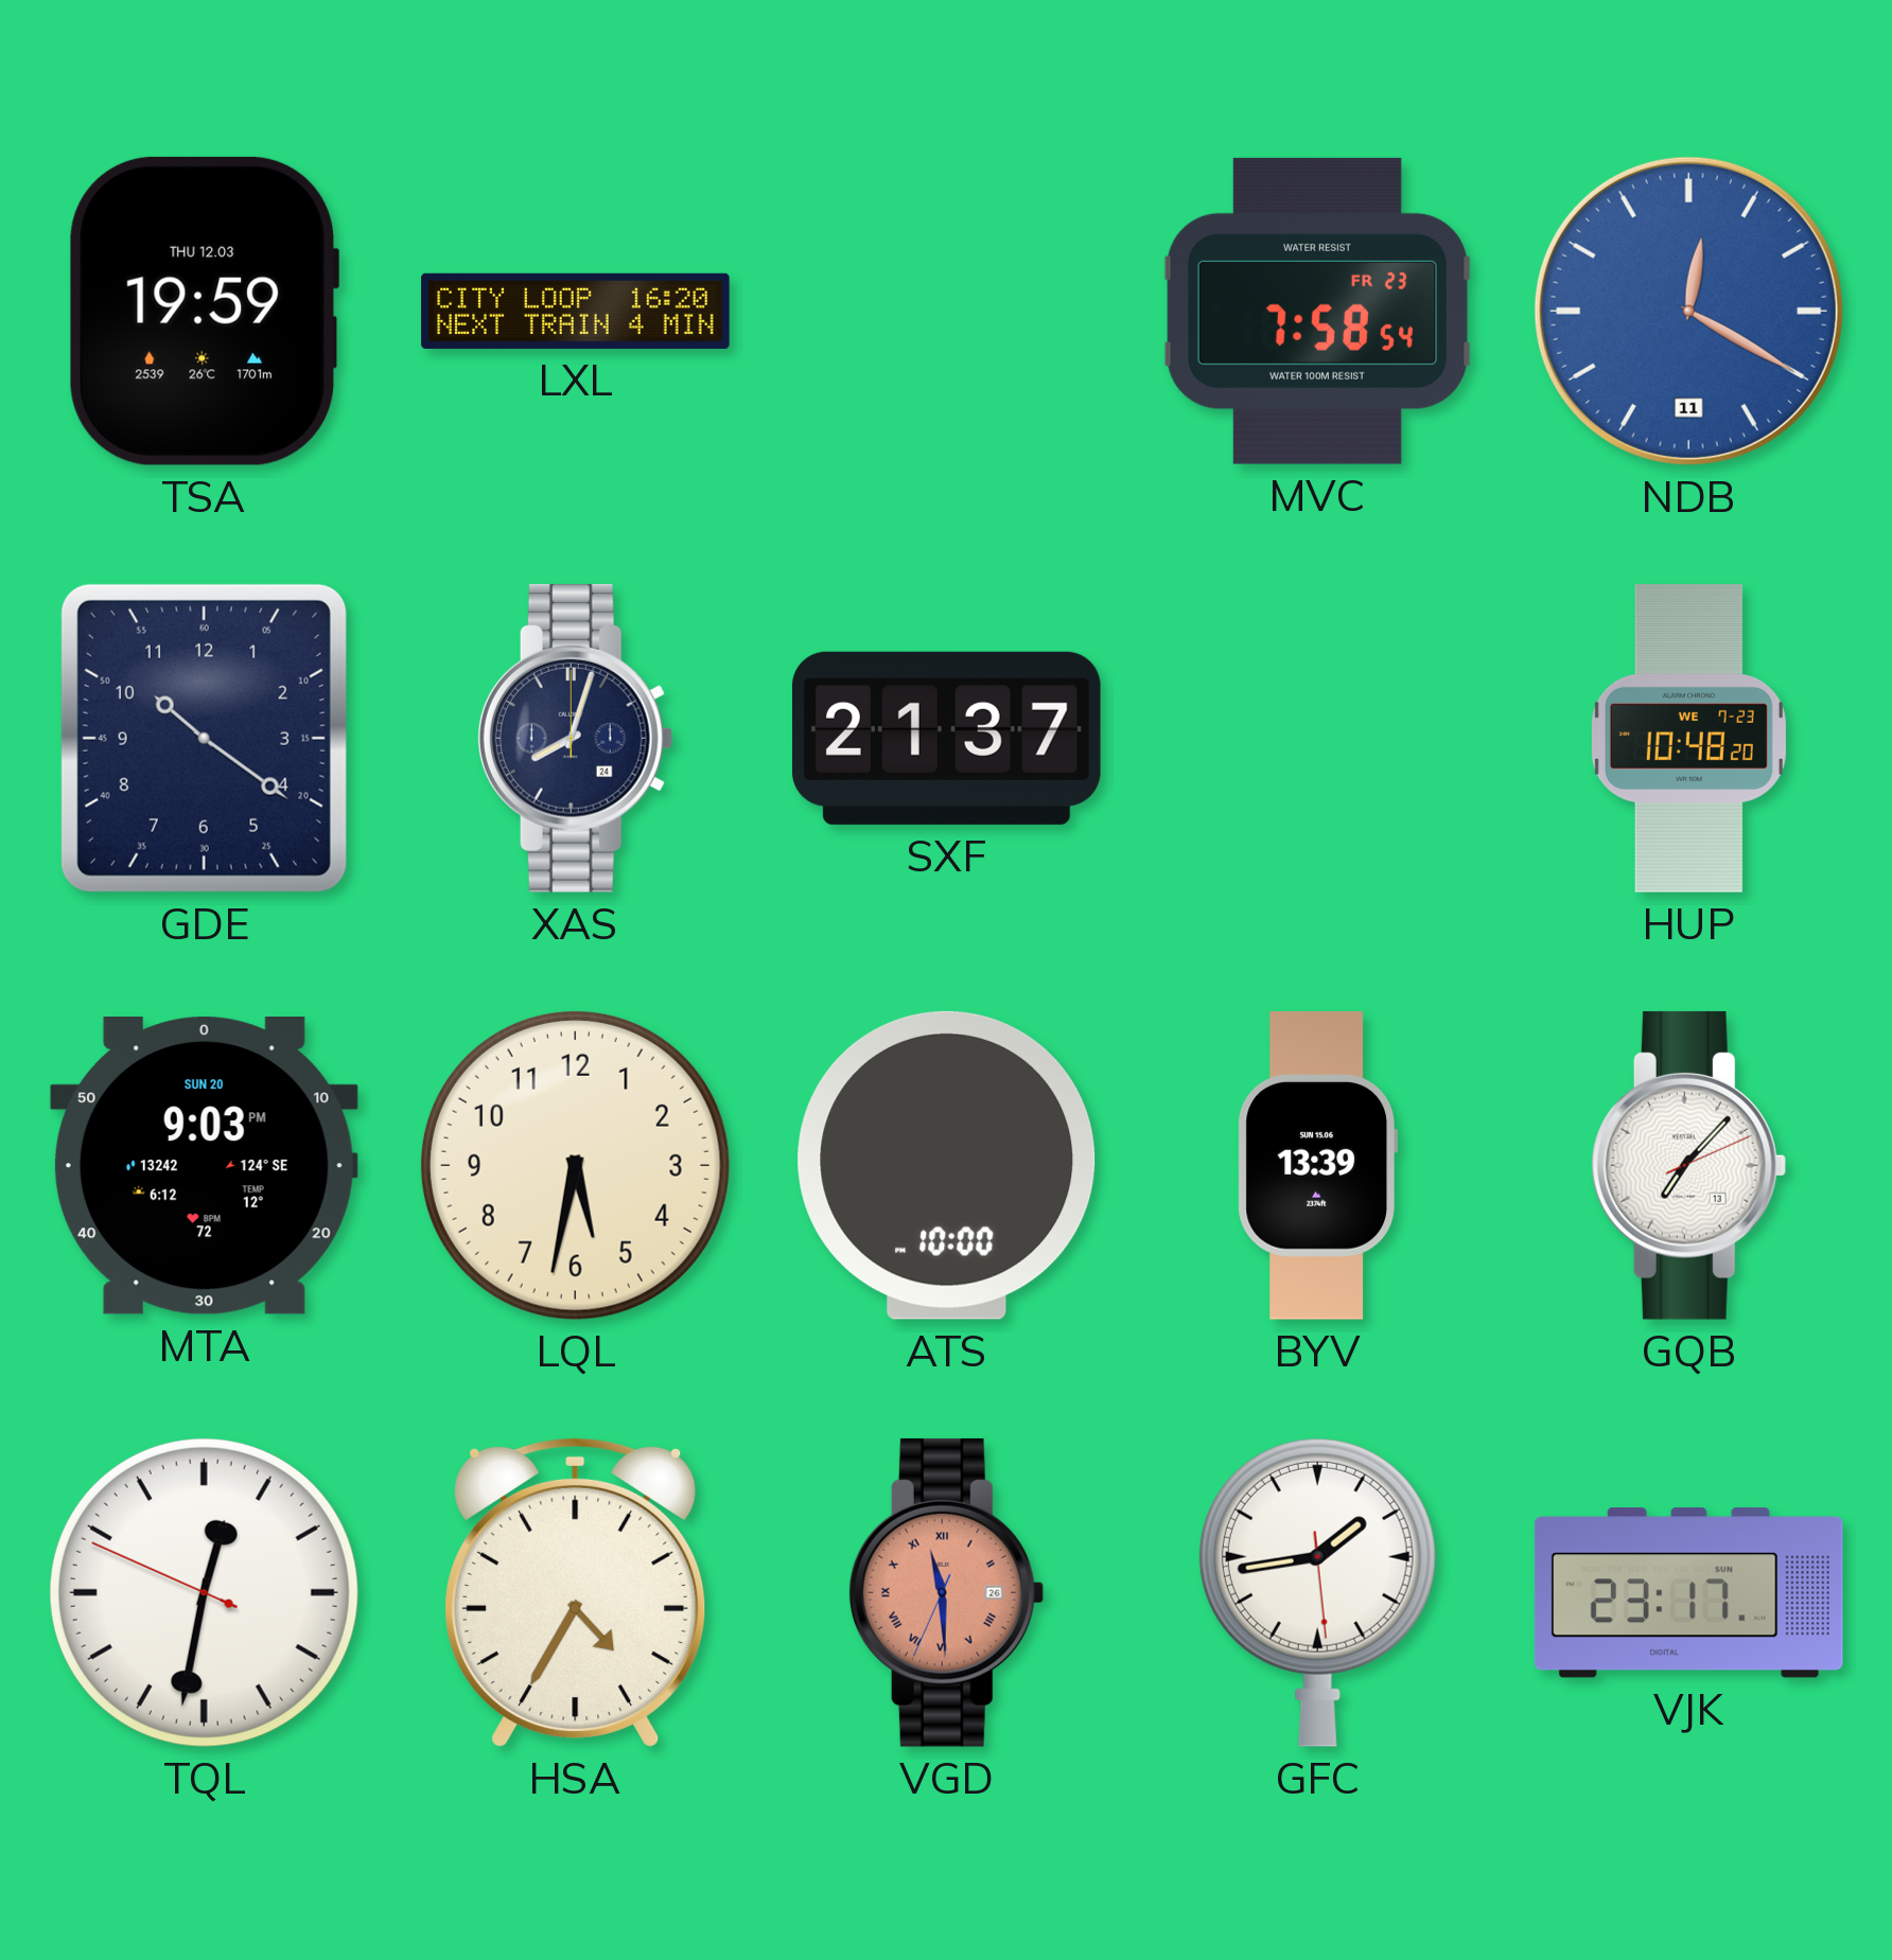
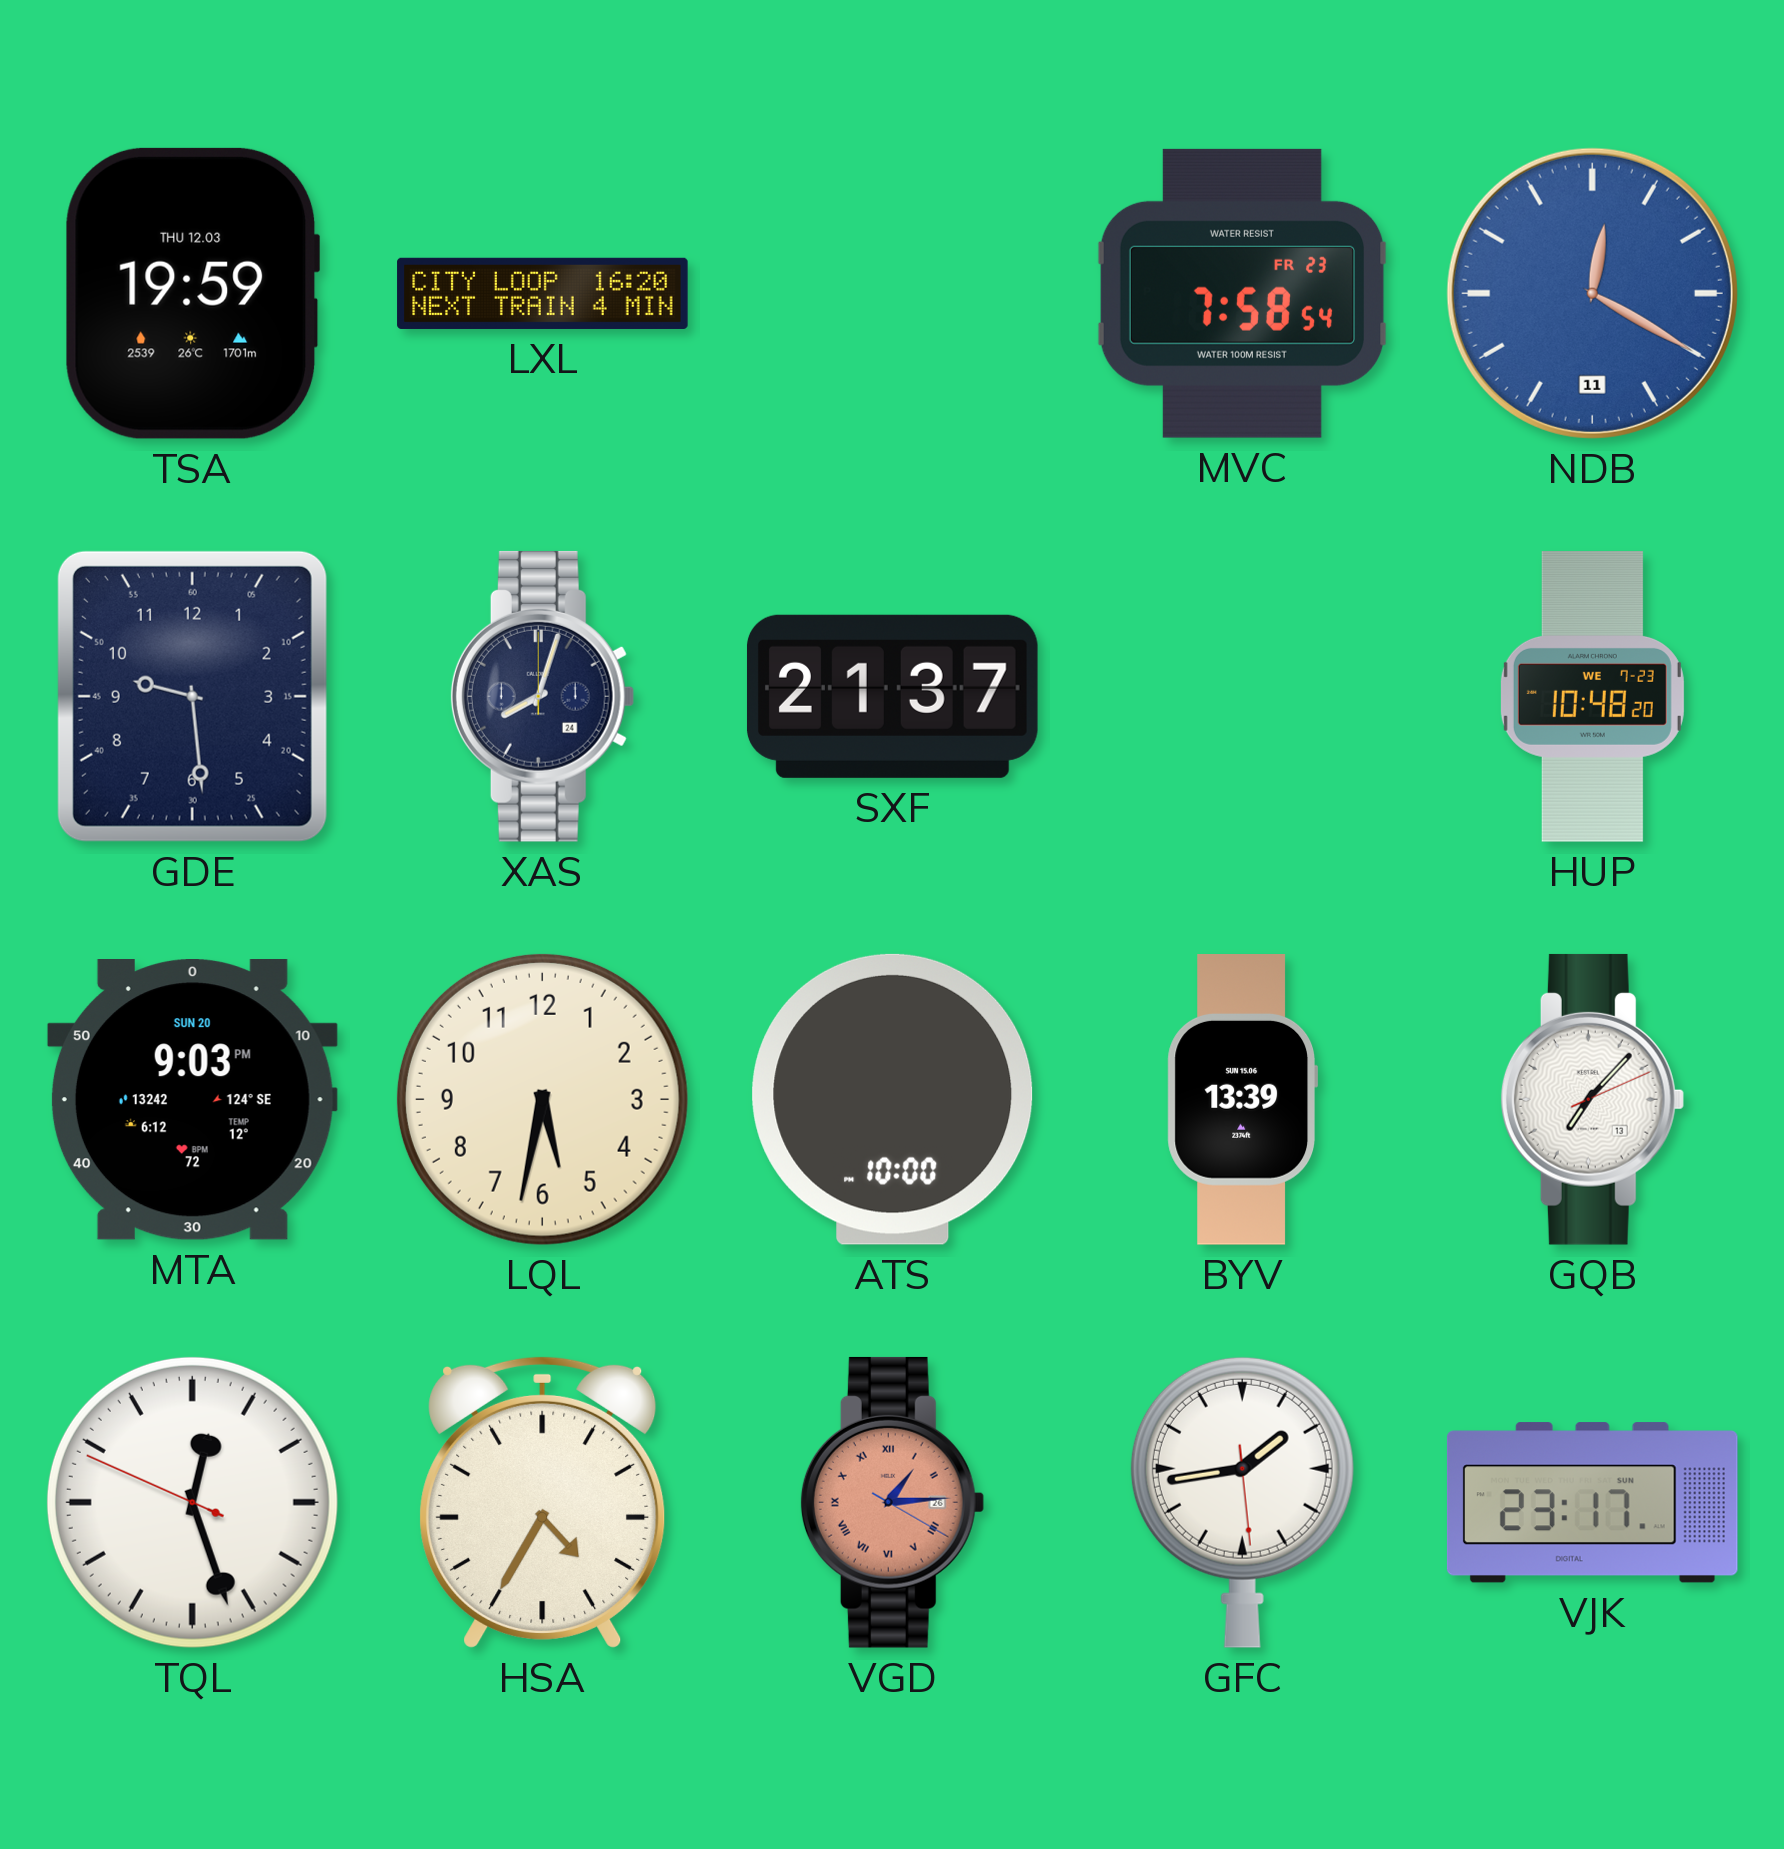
GDE: 10:21 -> 9:29
TQL: 12:31 -> 12:26
VGD: 11:29 -> 1:14
